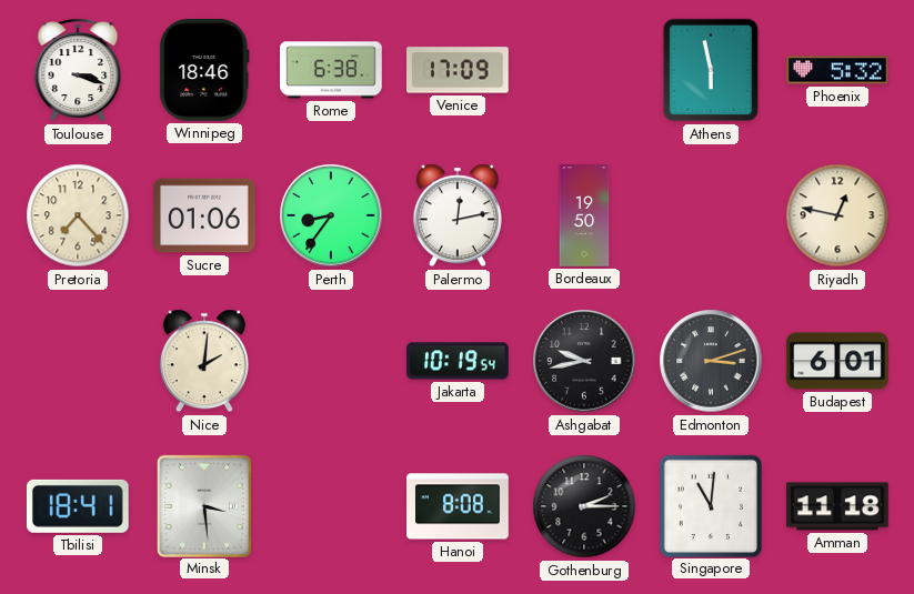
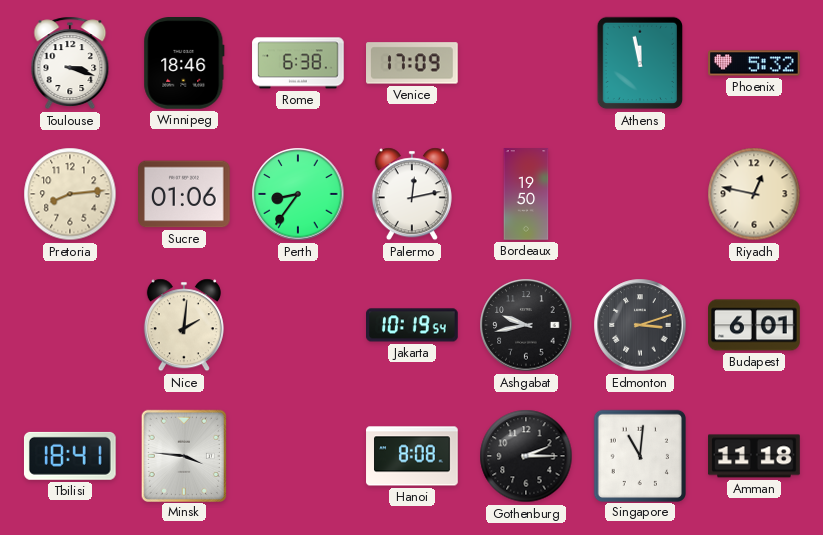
Athens: 5:58 -> 11:58
Pretoria: 7:23 -> 8:14
Minsk: 3:29 -> 3:46
